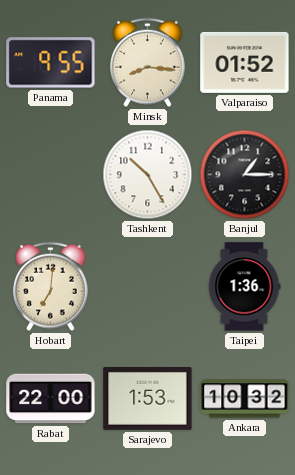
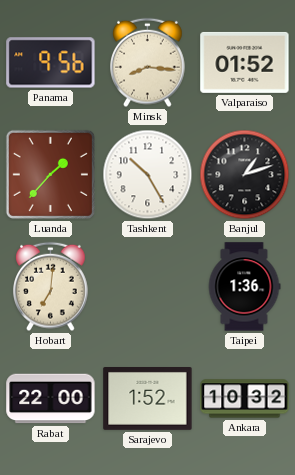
Panama: 9:55 -> 9:56
Luanda: none -> 1:37
Banjul: 1:15 -> 1:12
Sarajevo: 1:53 -> 1:52
